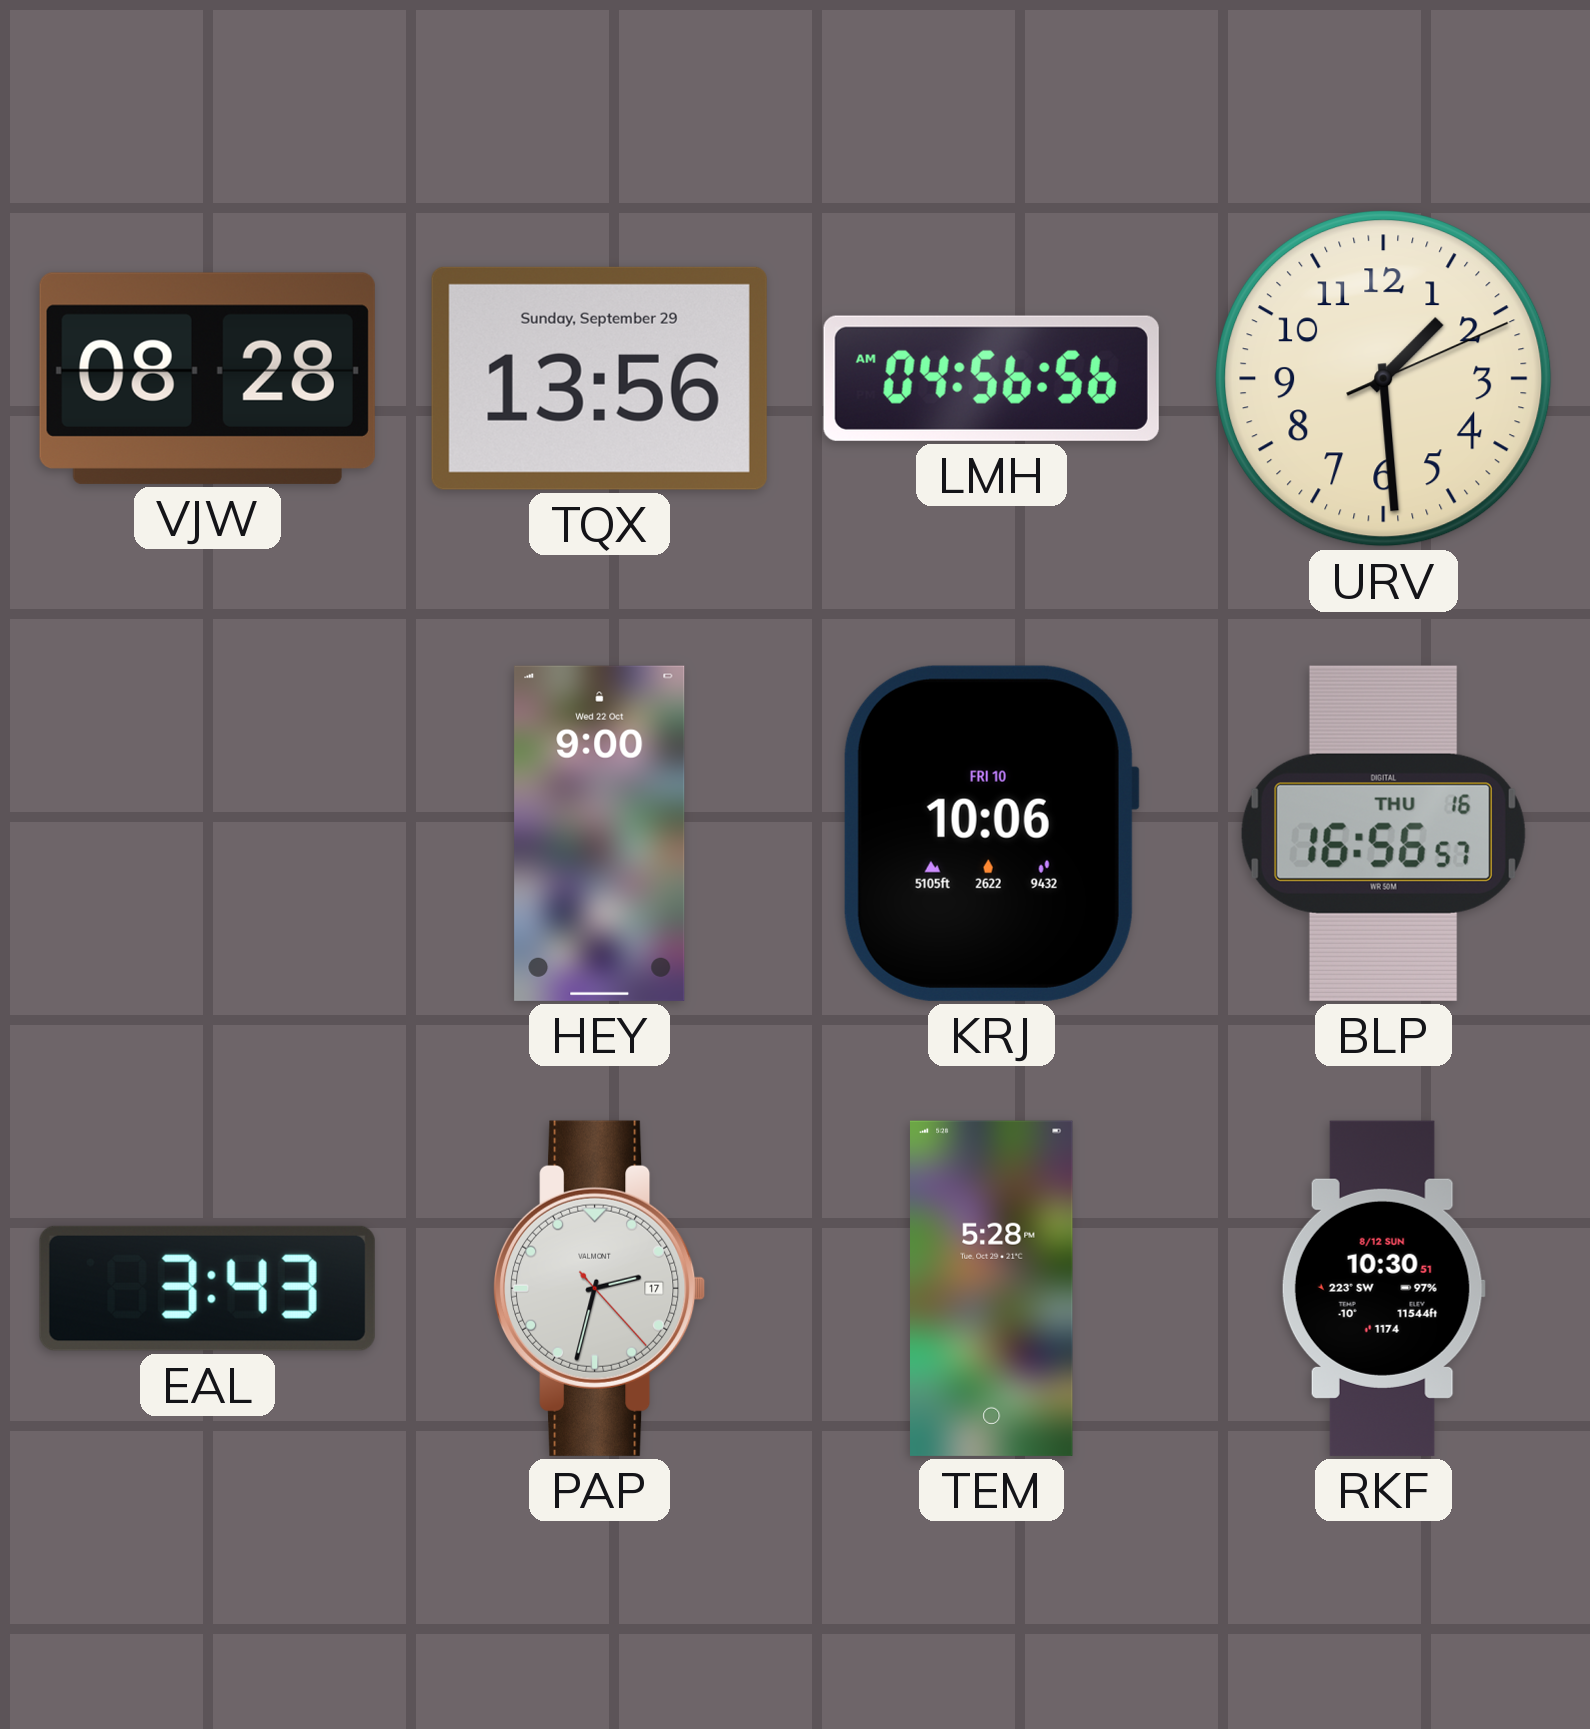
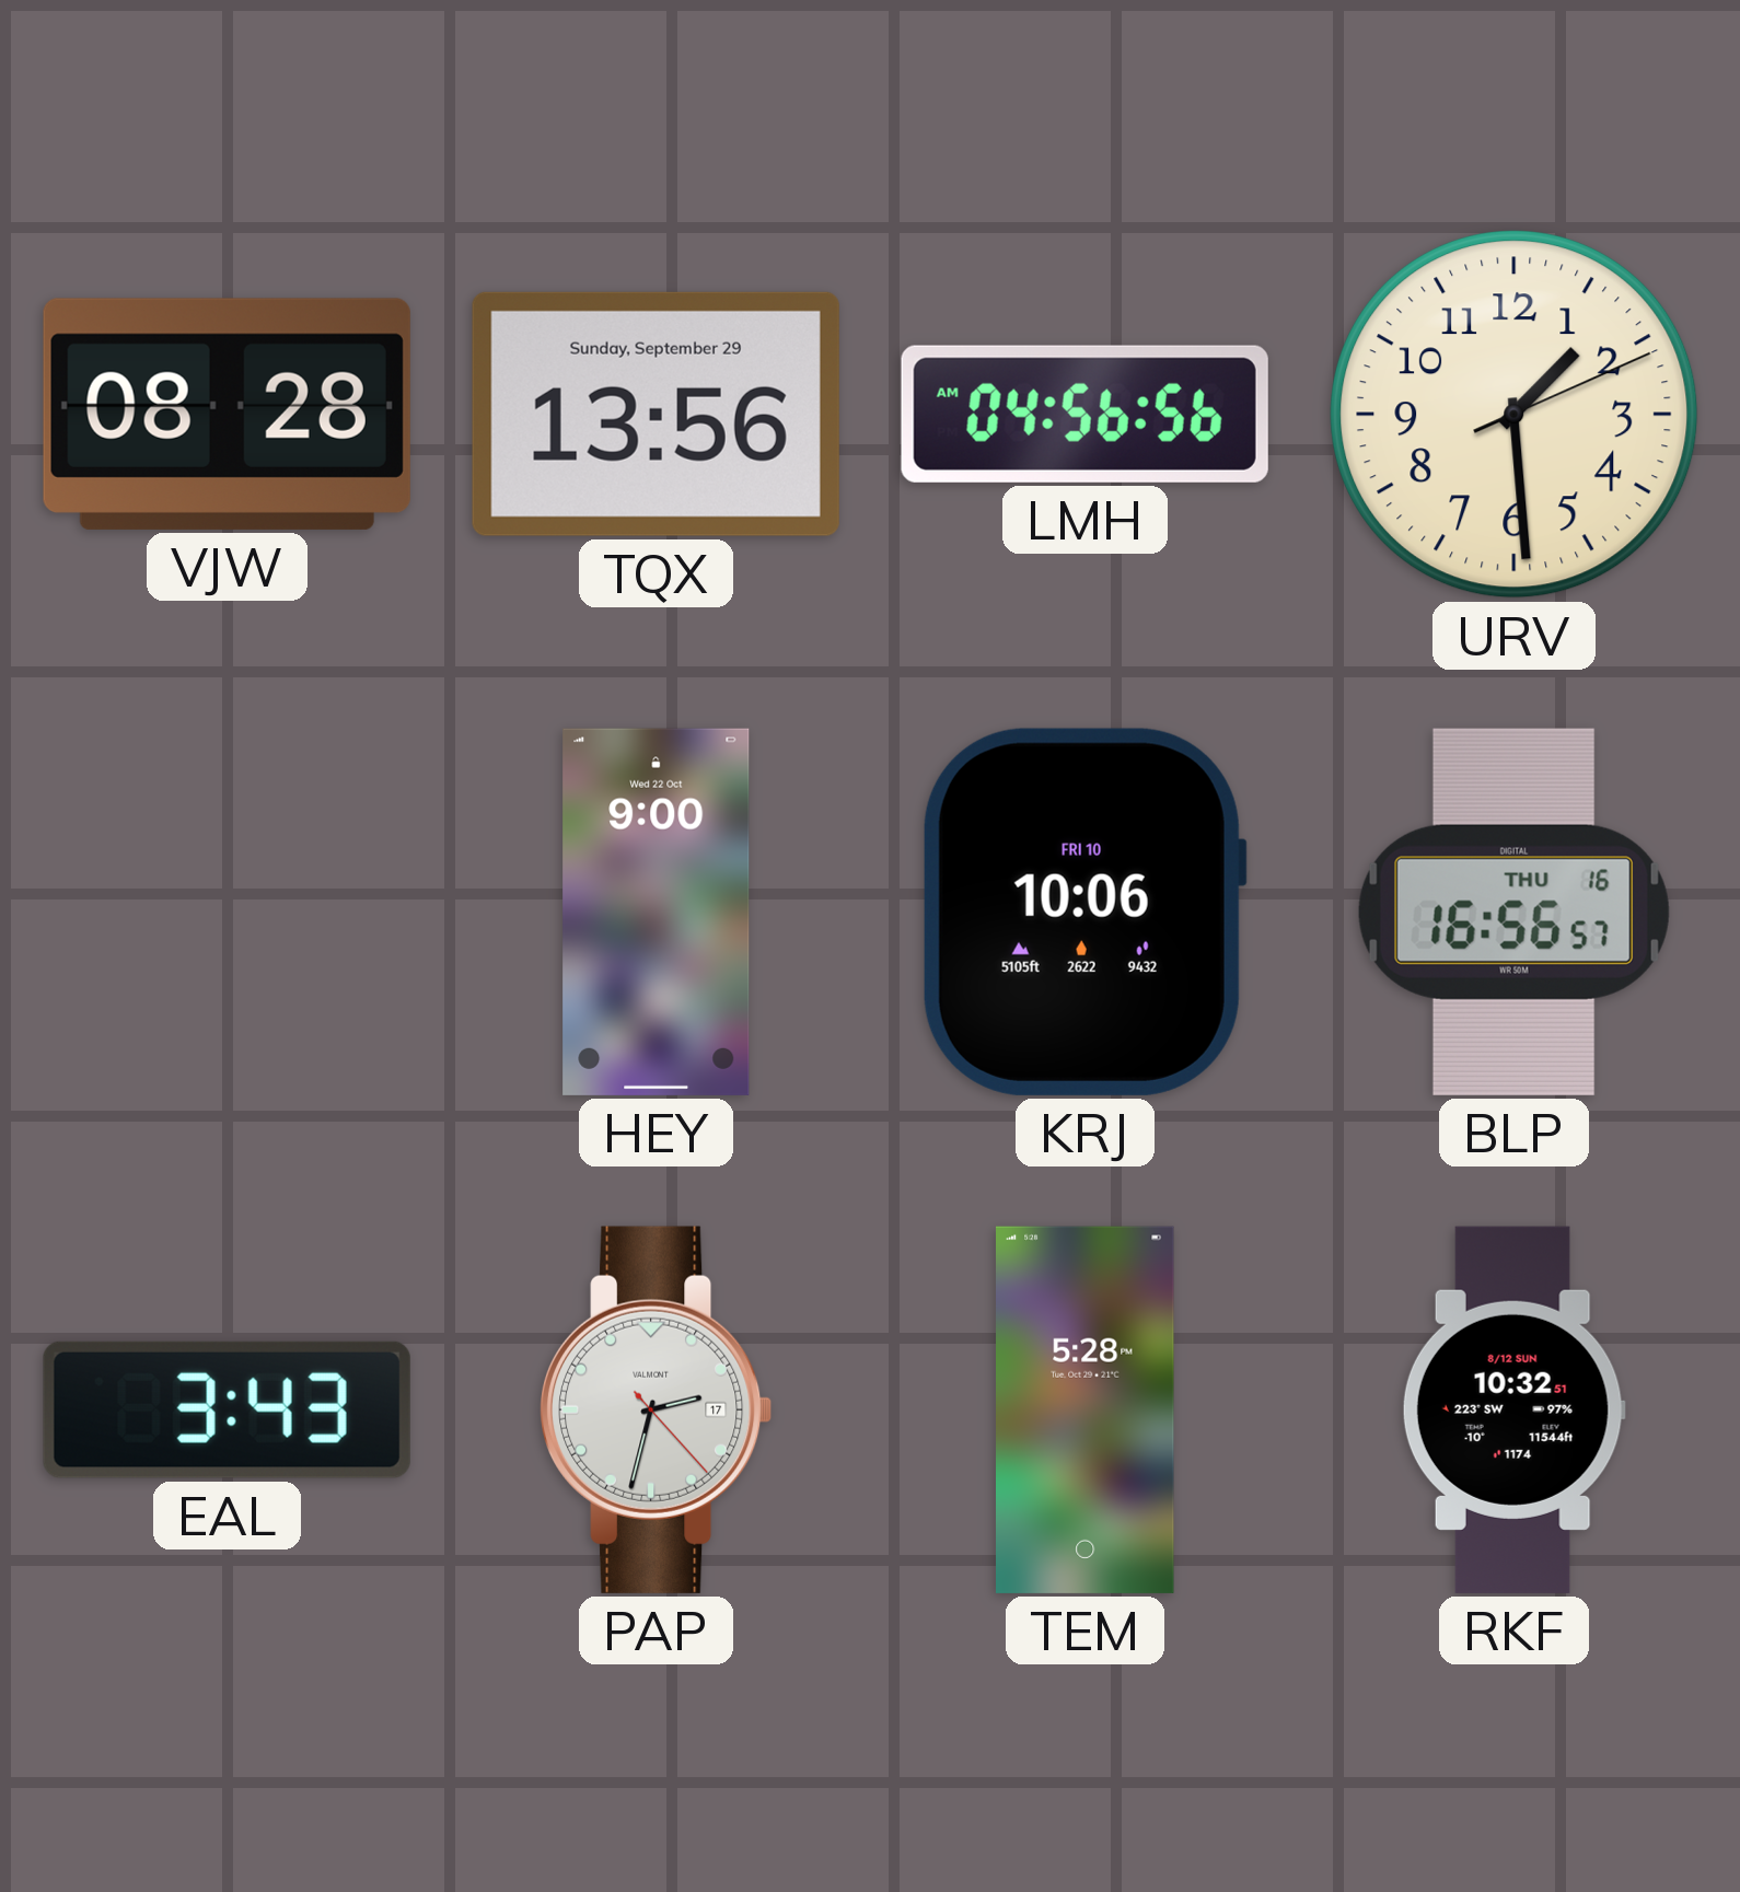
RKF: 10:30 -> 10:32
